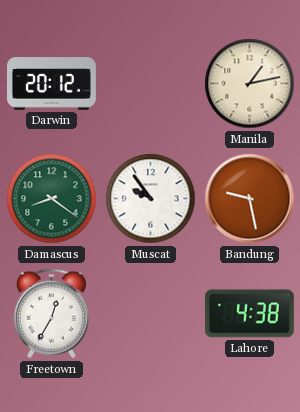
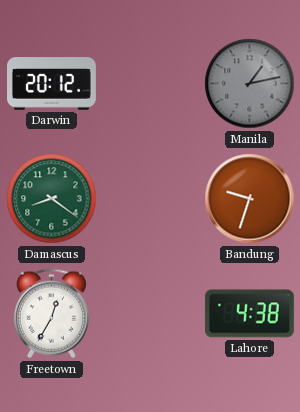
Manila dial: cream -> grey
Muscat: 9:54 -> none
Bandung: 9:28 -> 9:33
